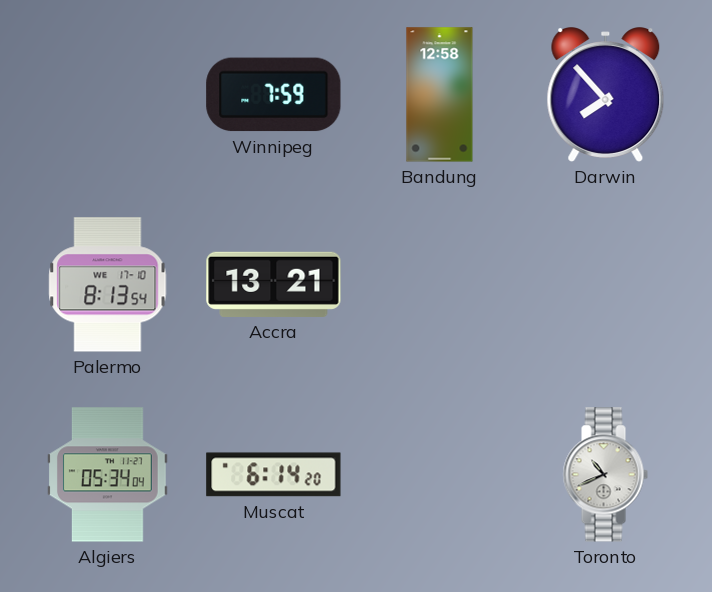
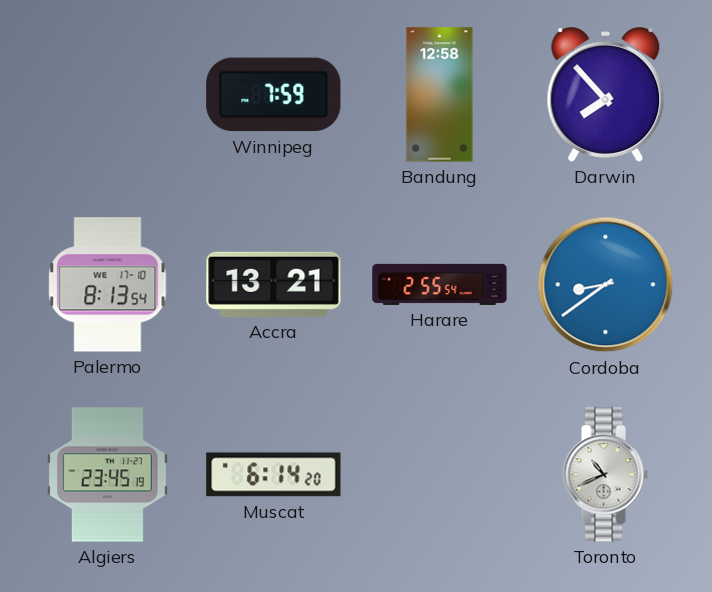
Harare: none -> 2:55
Cordoba: none -> 8:39
Algiers: 05:34 -> 23:45
